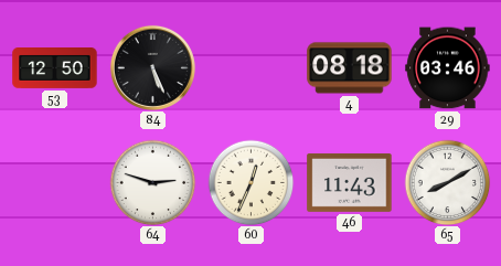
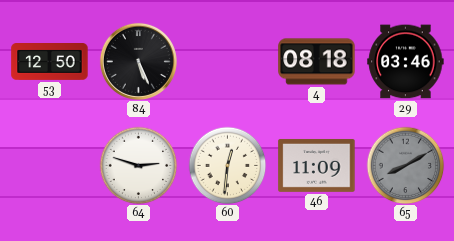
60: 12:34 -> 12:31
46: 11:43 -> 11:09
65 dial: white -> grey
